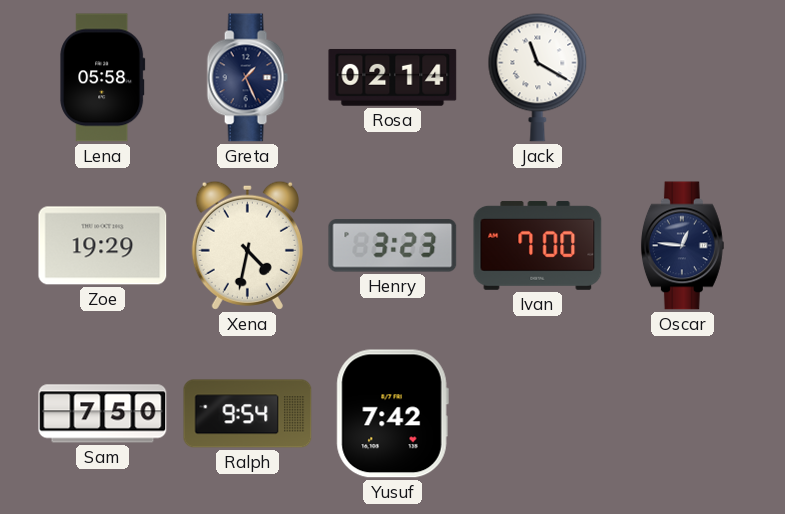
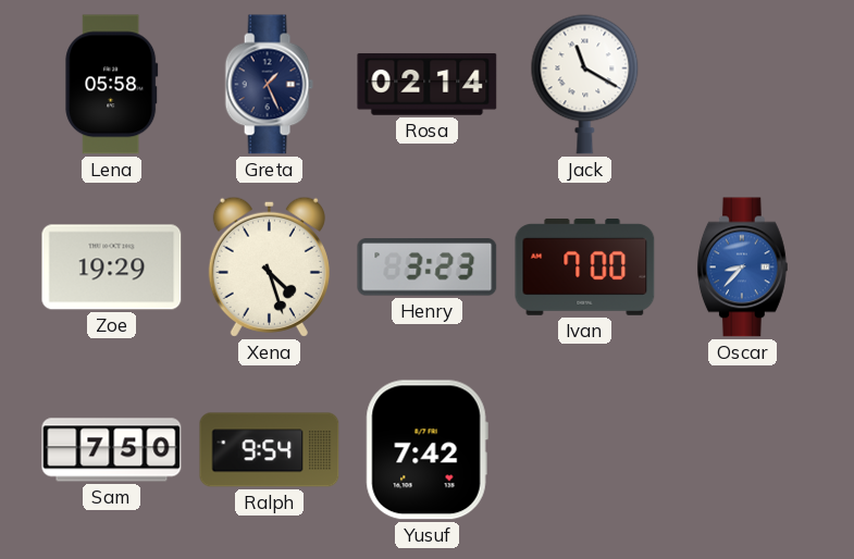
Xena: 4:32 -> 4:27
Oscar: 12:46 -> 8:37
Oscar dial: navy -> blue
